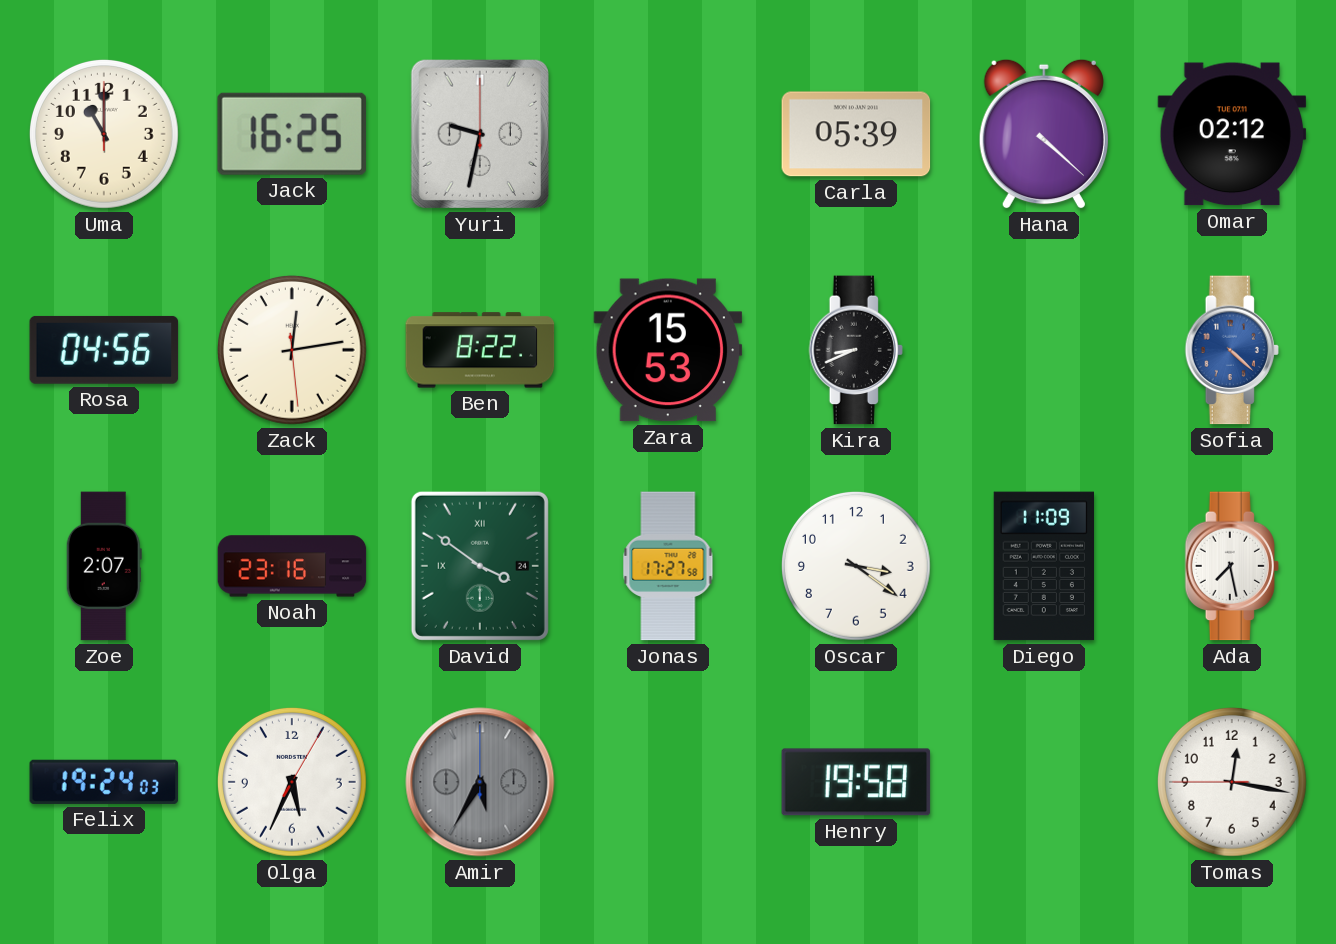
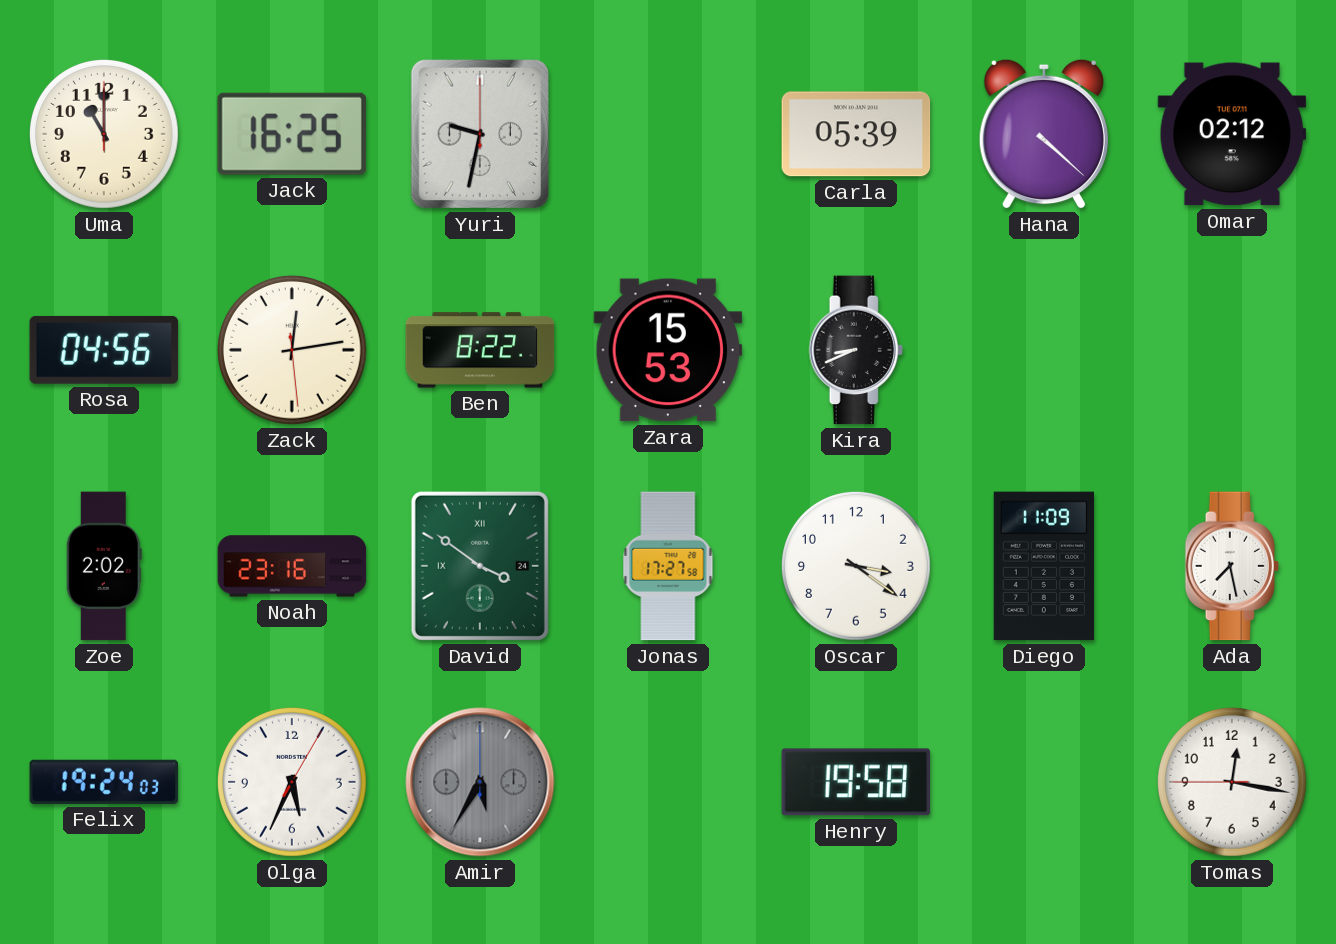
Sofia: 4:22 -> none
Zoe: 2:07 -> 2:02
